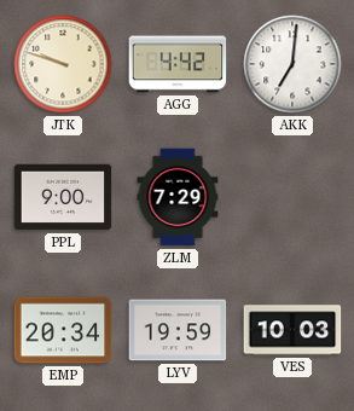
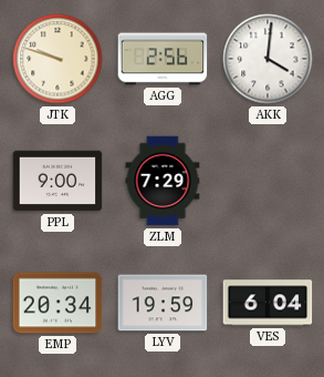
AGG: 4:42 -> 2:56
AKK: 7:01 -> 4:01
VES: 10:03 -> 6:04
